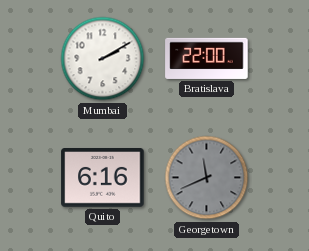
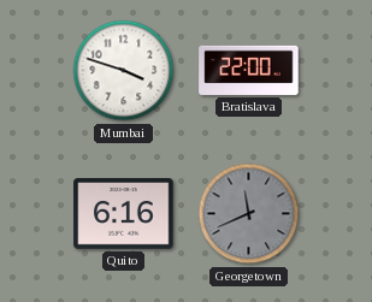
Mumbai: 2:10 -> 3:48
